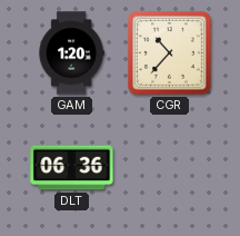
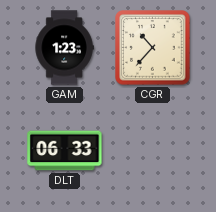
GAM: 1:20 -> 1:23
DLT: 06:36 -> 06:33
